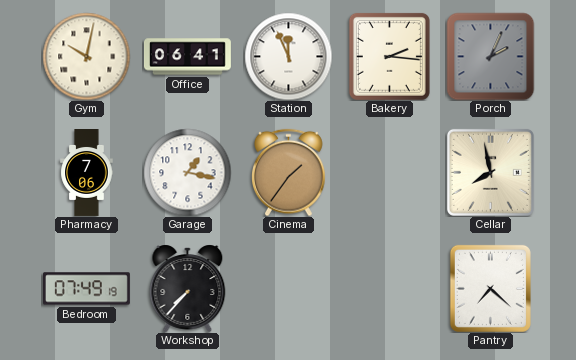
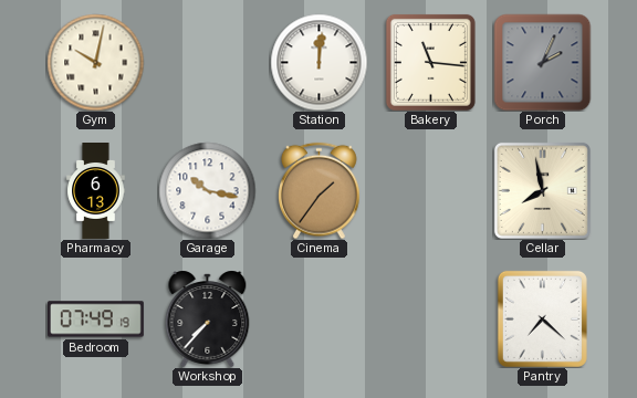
Office: 06:41 -> none
Station: 11:56 -> 12:01
Bakery: 2:16 -> 11:16
Pharmacy: 7:06 -> 6:13
Garage: 1:17 -> 10:17
